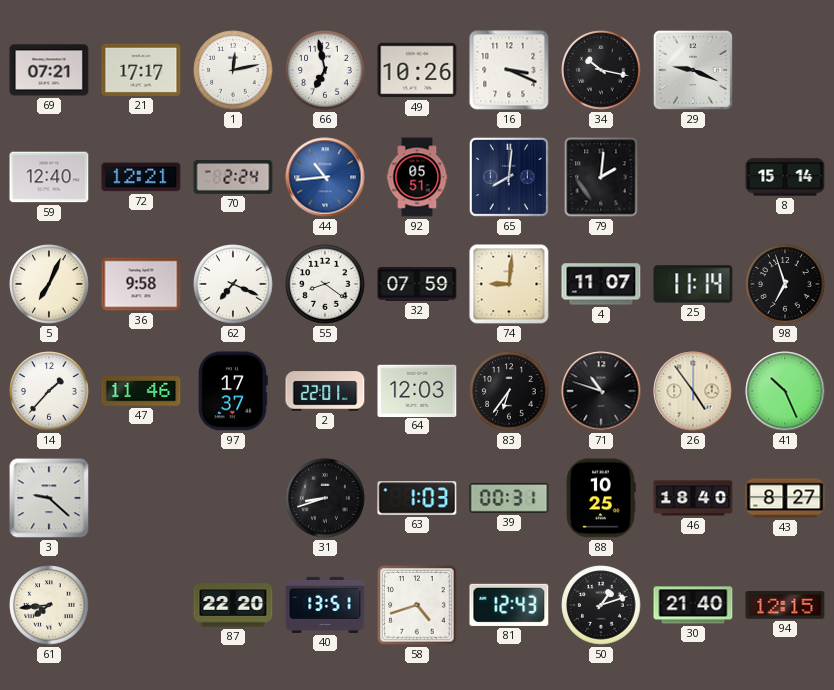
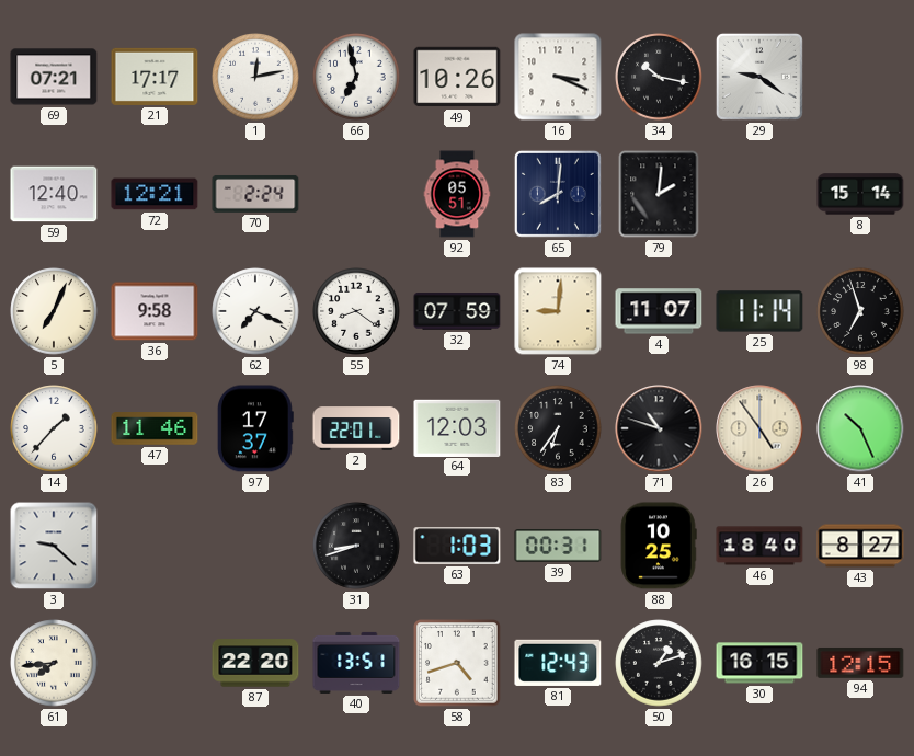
29: 9:19 -> 9:21
44: 10:44 -> none
30: 21:40 -> 16:15
